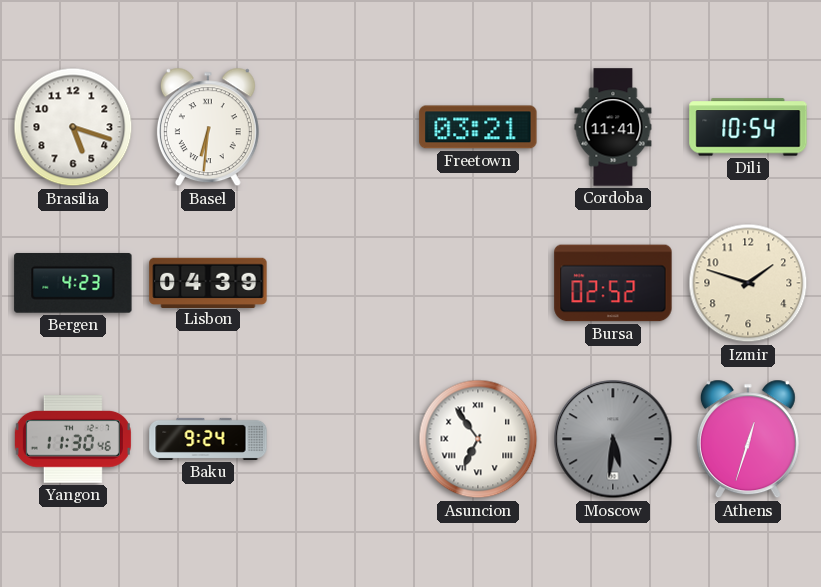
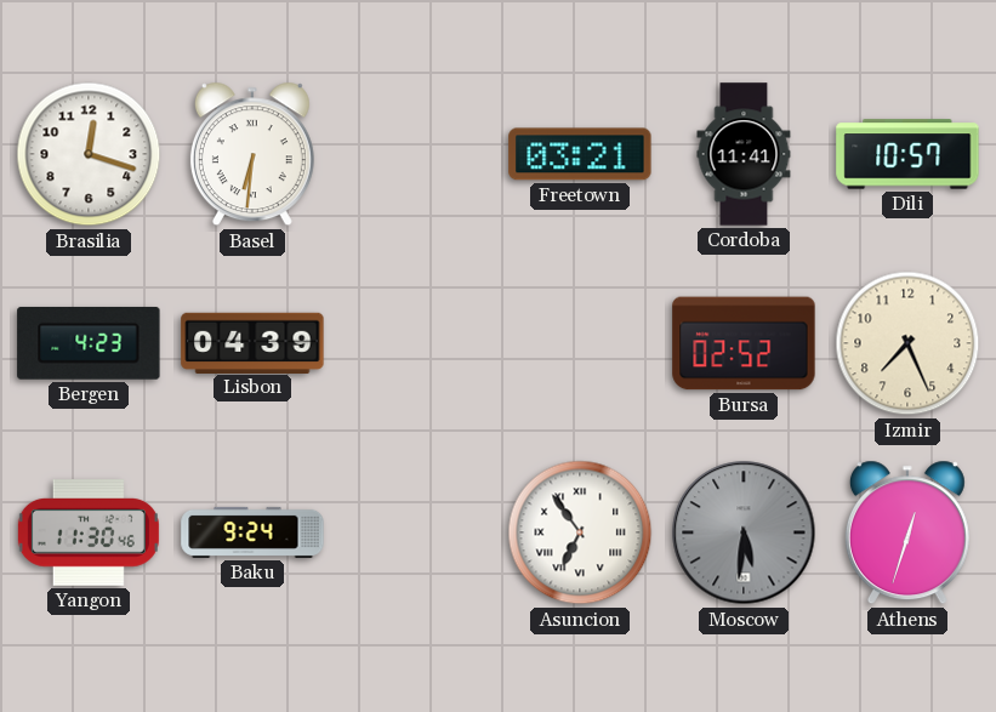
Brasilia: 5:18 -> 12:18
Dili: 10:54 -> 10:57
Izmir: 1:48 -> 7:26
